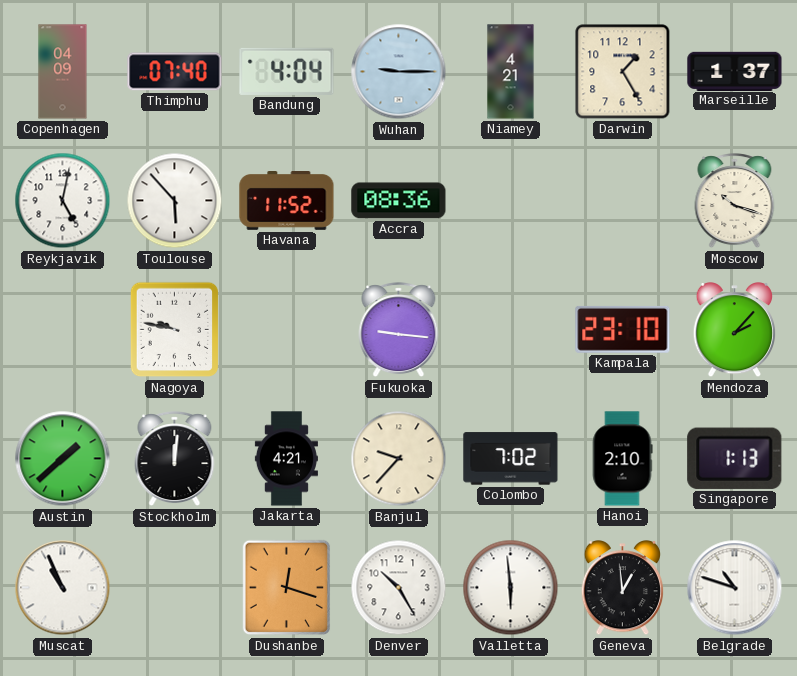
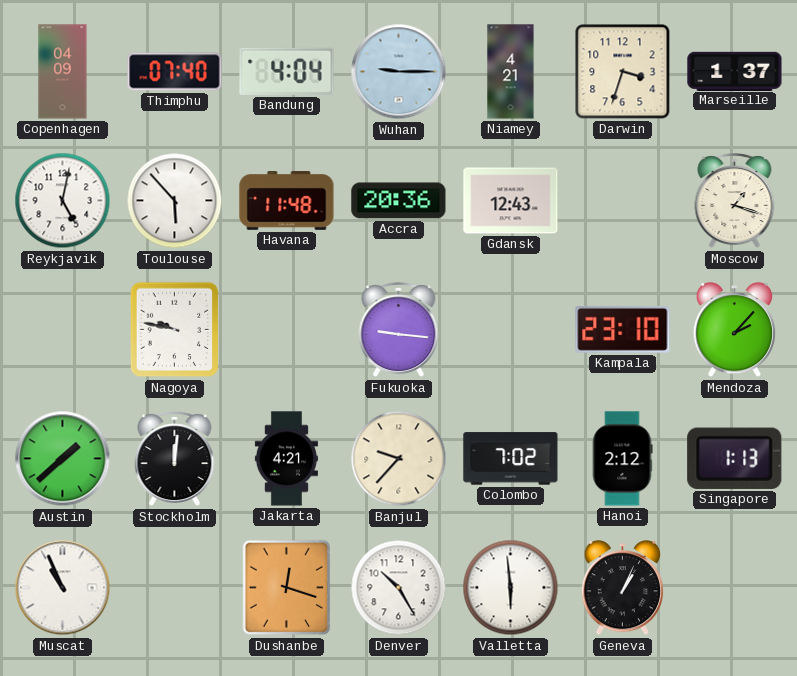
Darwin: 1:25 -> 3:33
Havana: 11:52 -> 11:48
Accra: 08:36 -> 20:36
Gdansk: none -> 12:43
Moscow: 10:18 -> 1:18
Hanoi: 2:10 -> 2:12
Geneva: 12:59 -> 1:04
Belgrade: 10:48 -> none
